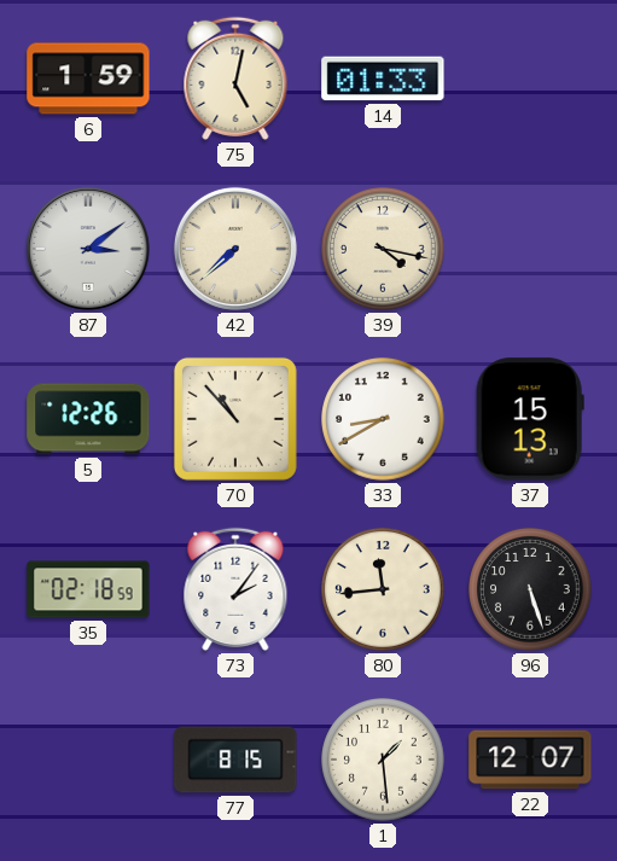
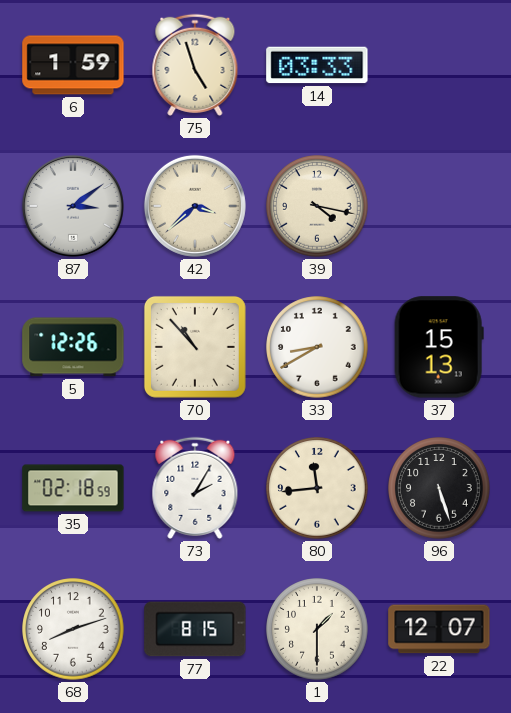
75: 5:02 -> 4:57
14: 01:33 -> 03:33
42: 7:38 -> 3:38
73: 2:06 -> 2:05
68: none -> 8:12
1: 1:29 -> 1:30
